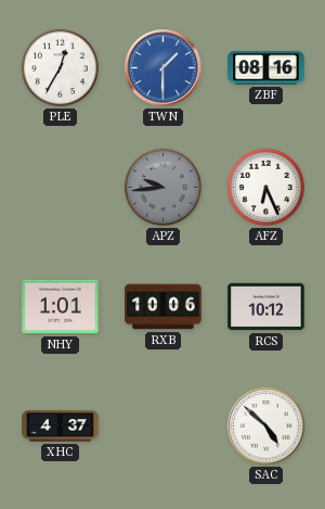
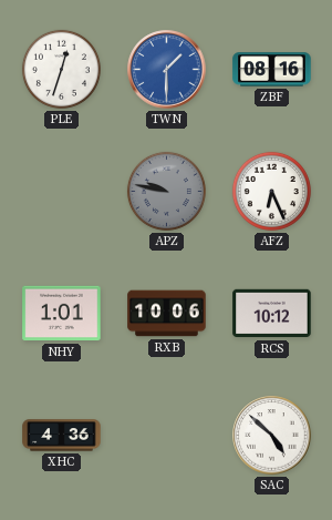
PLE: 12:35 -> 12:33
APZ: 9:44 -> 9:47
XHC: 4:37 -> 4:36
